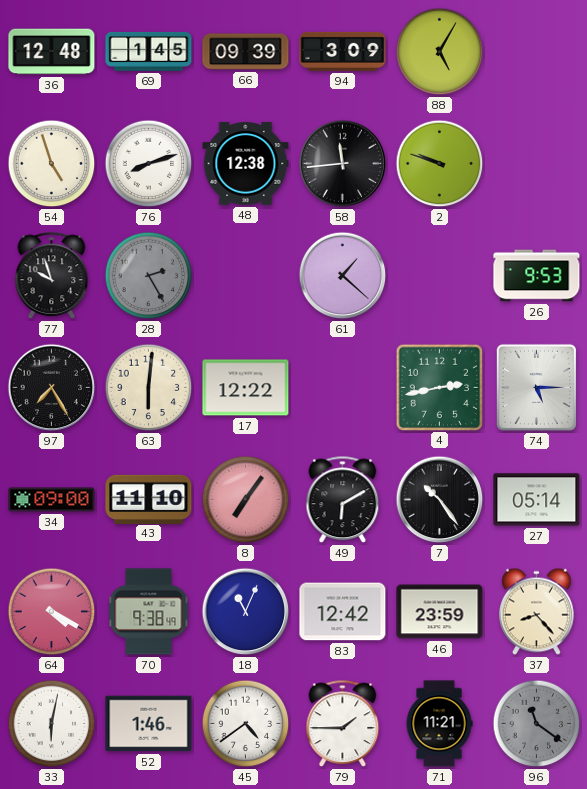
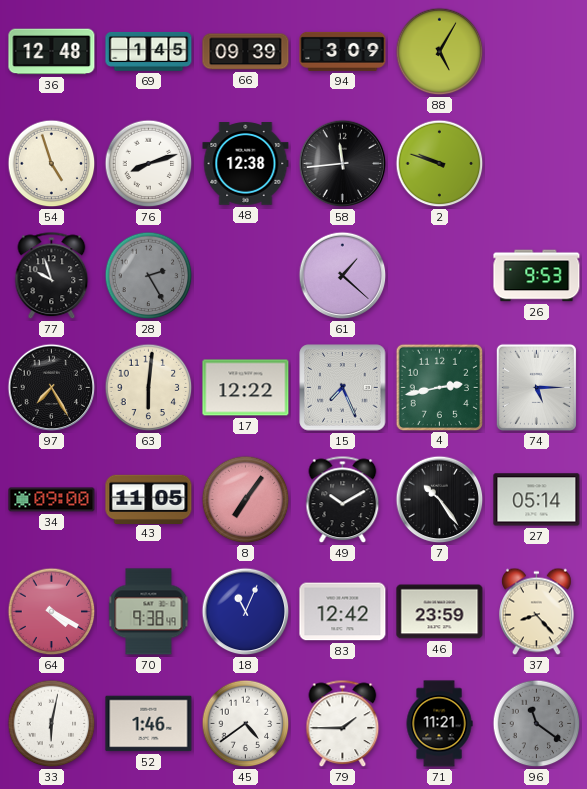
15: none -> 7:26
43: 11:10 -> 11:05
49: 6:10 -> 10:10
